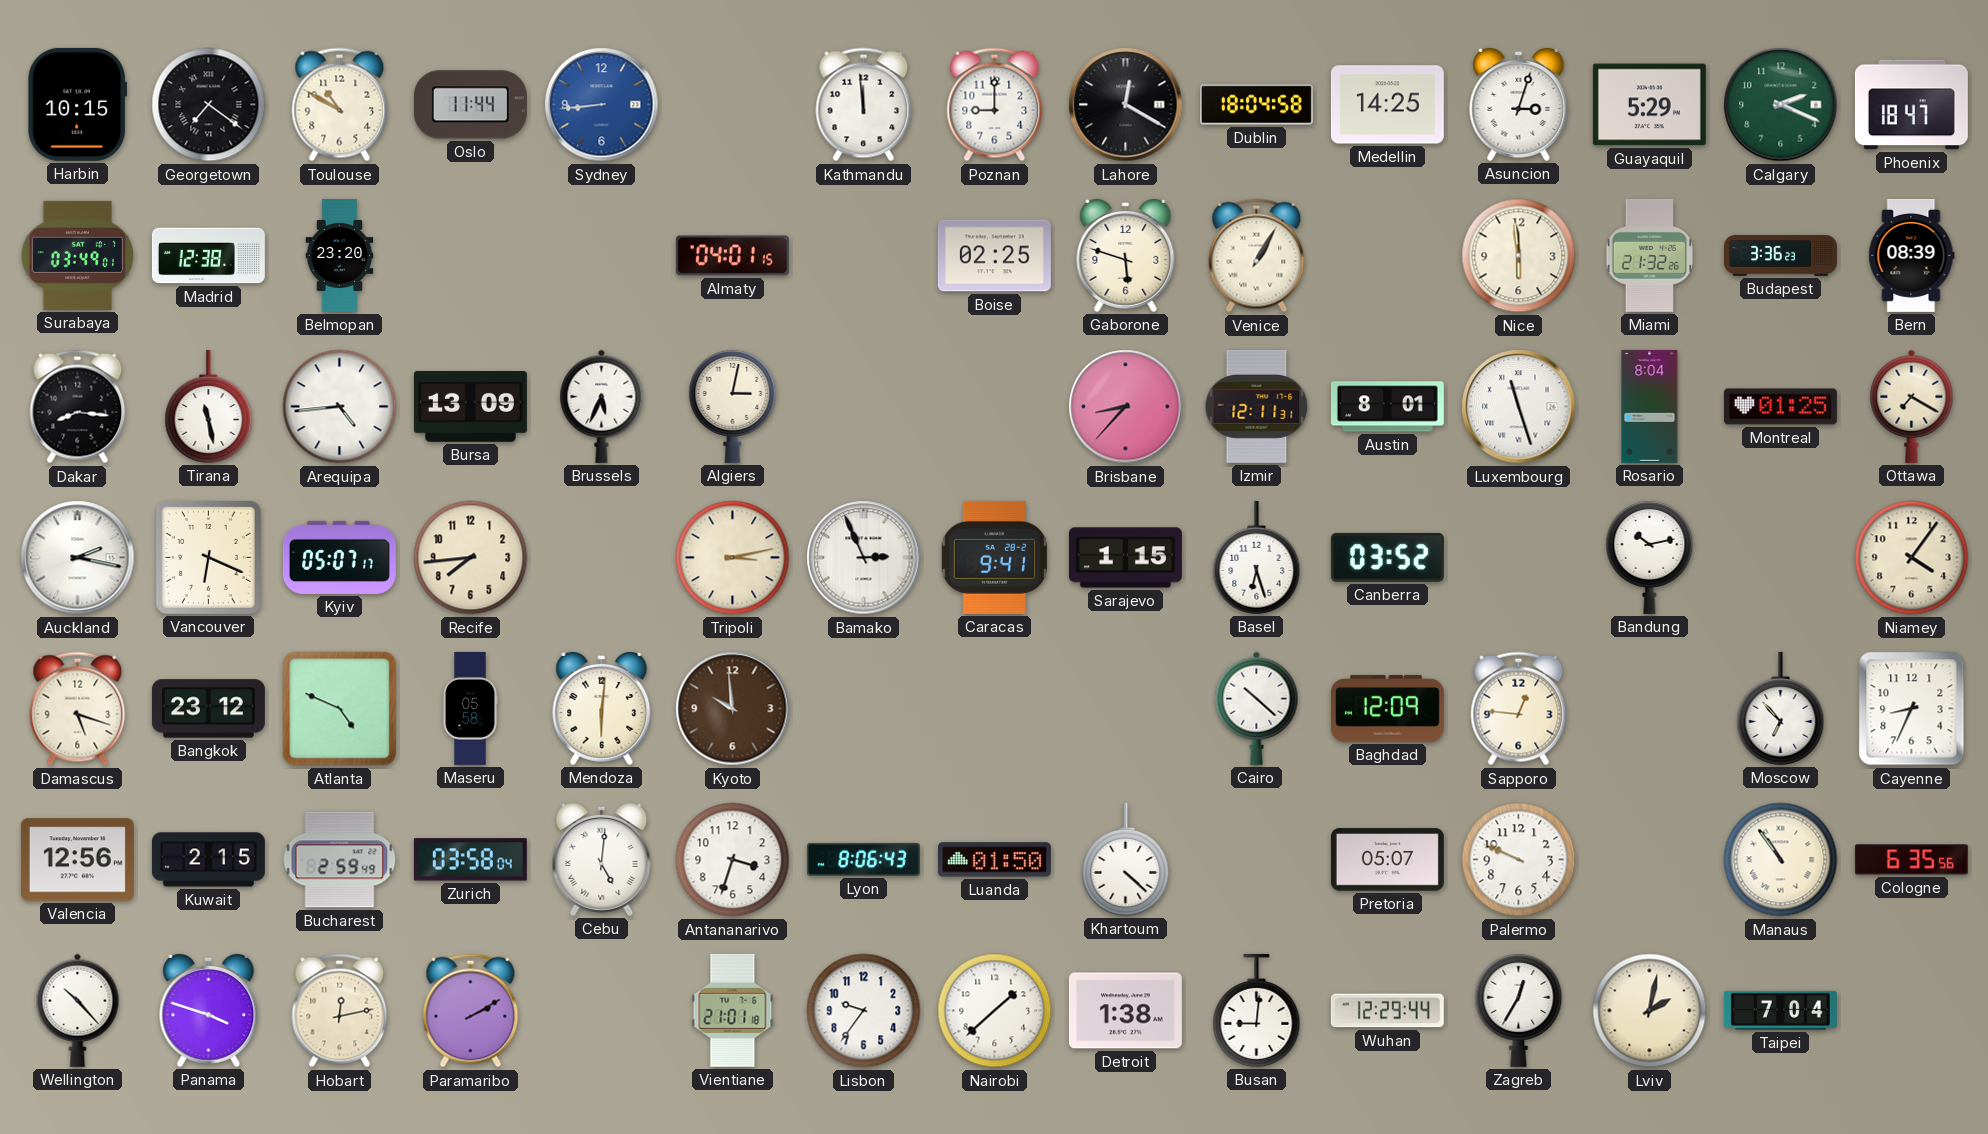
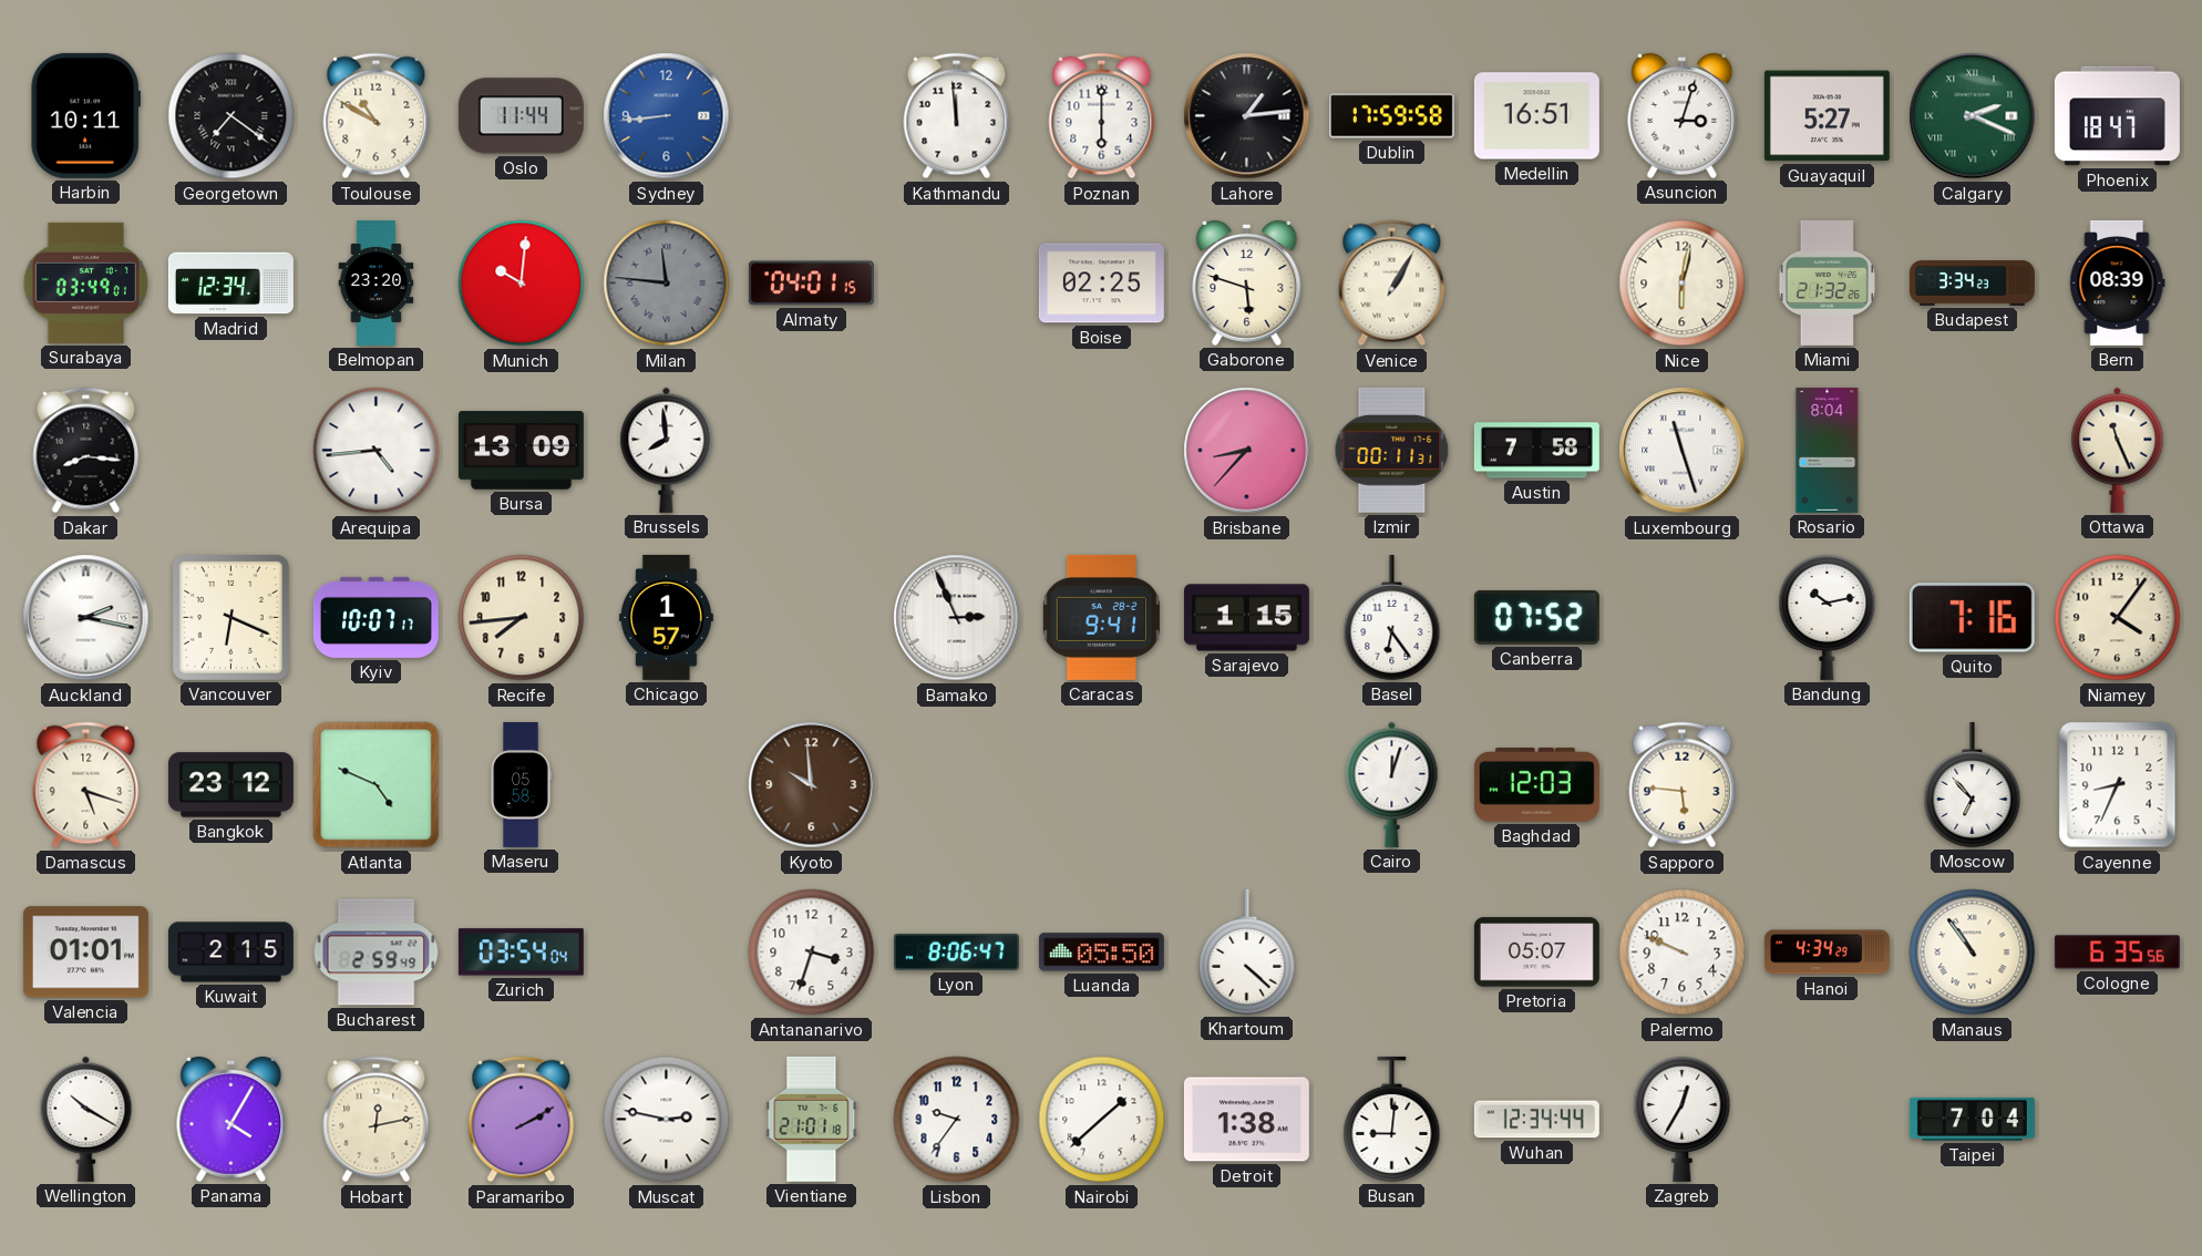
Harbin: 10:15 -> 10:11
Poznan: 9:00 -> 6:00
Lahore: 12:20 -> 1:14
Dublin: 18:04 -> 17:59
Medellin: 14:25 -> 16:51
Guayaquil: 5:29 -> 5:27
Calgary numerals: Arabic -> Roman
Madrid: 12:38 -> 12:34
Munich: none -> 10:01
Milan: none -> 11:46
Nice: 5:59 -> 6:02
Budapest: 3:36 -> 3:34
Tirana: 11:28 -> none
Brussels: 5:34 -> 7:59
Algiers: 3:02 -> none
Izmir: 12:11 -> 00:11
Austin: 8:01 -> 7:58
Montreal: 01:25 -> none
Ottawa: 7:20 -> 11:26
Kyiv: 05:07 -> 10:07
Chicago: none -> 1:57
Tripoli: 3:13 -> none
Basel: 6:27 -> 6:24
Canberra: 03:52 -> 07:52
Quito: none -> 7:16
Mendoza: 6:01 -> none
Cairo: 10:22 -> 12:03
Baghdad: 12:09 -> 12:03
Sapporo: 12:46 -> 5:46
Valencia: 12:56 -> 01:01
Zurich: 03:58 -> 03:54
Cebu: 5:01 -> none
Lyon: 8:06:43 -> 8:06:47
Luanda: 01:50 -> 05:50
Hanoi: none -> 4:34
Wellington: 10:23 -> 10:20
Panama: 3:48 -> 4:05
Muscat: none -> 2:47
Wuhan: 12:29 -> 12:34
Lviv: 2:02 -> none
